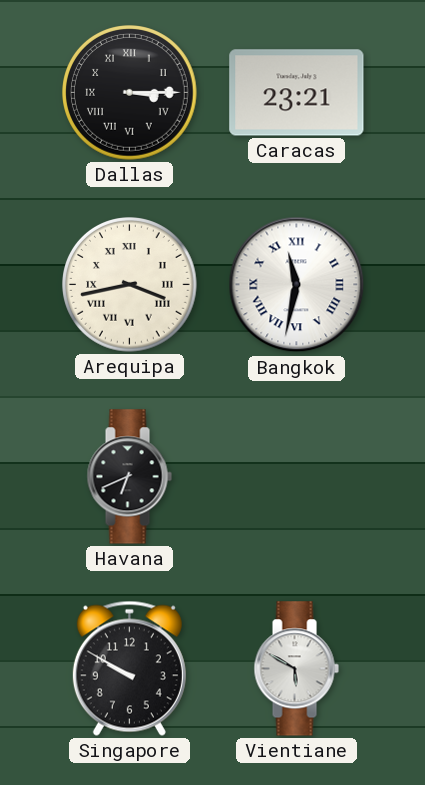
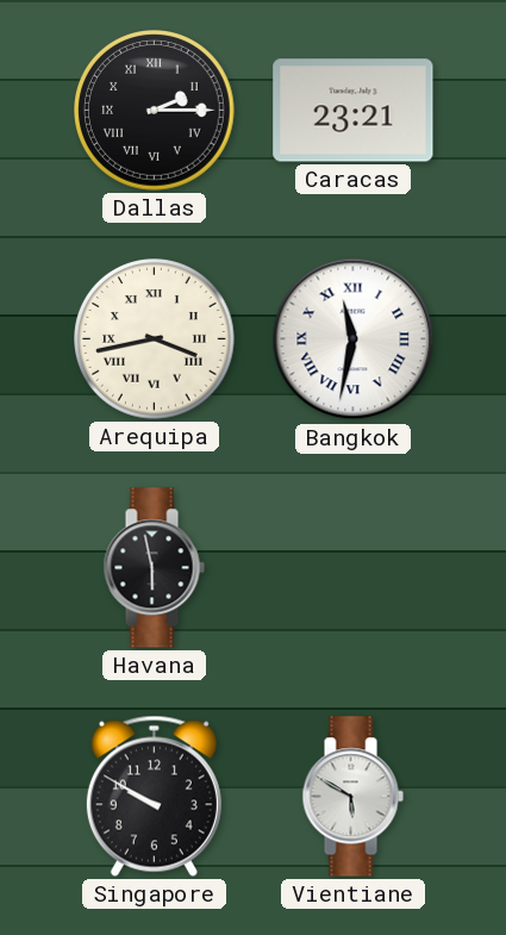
Dallas: 3:15 -> 2:15
Havana: 6:41 -> 5:58
